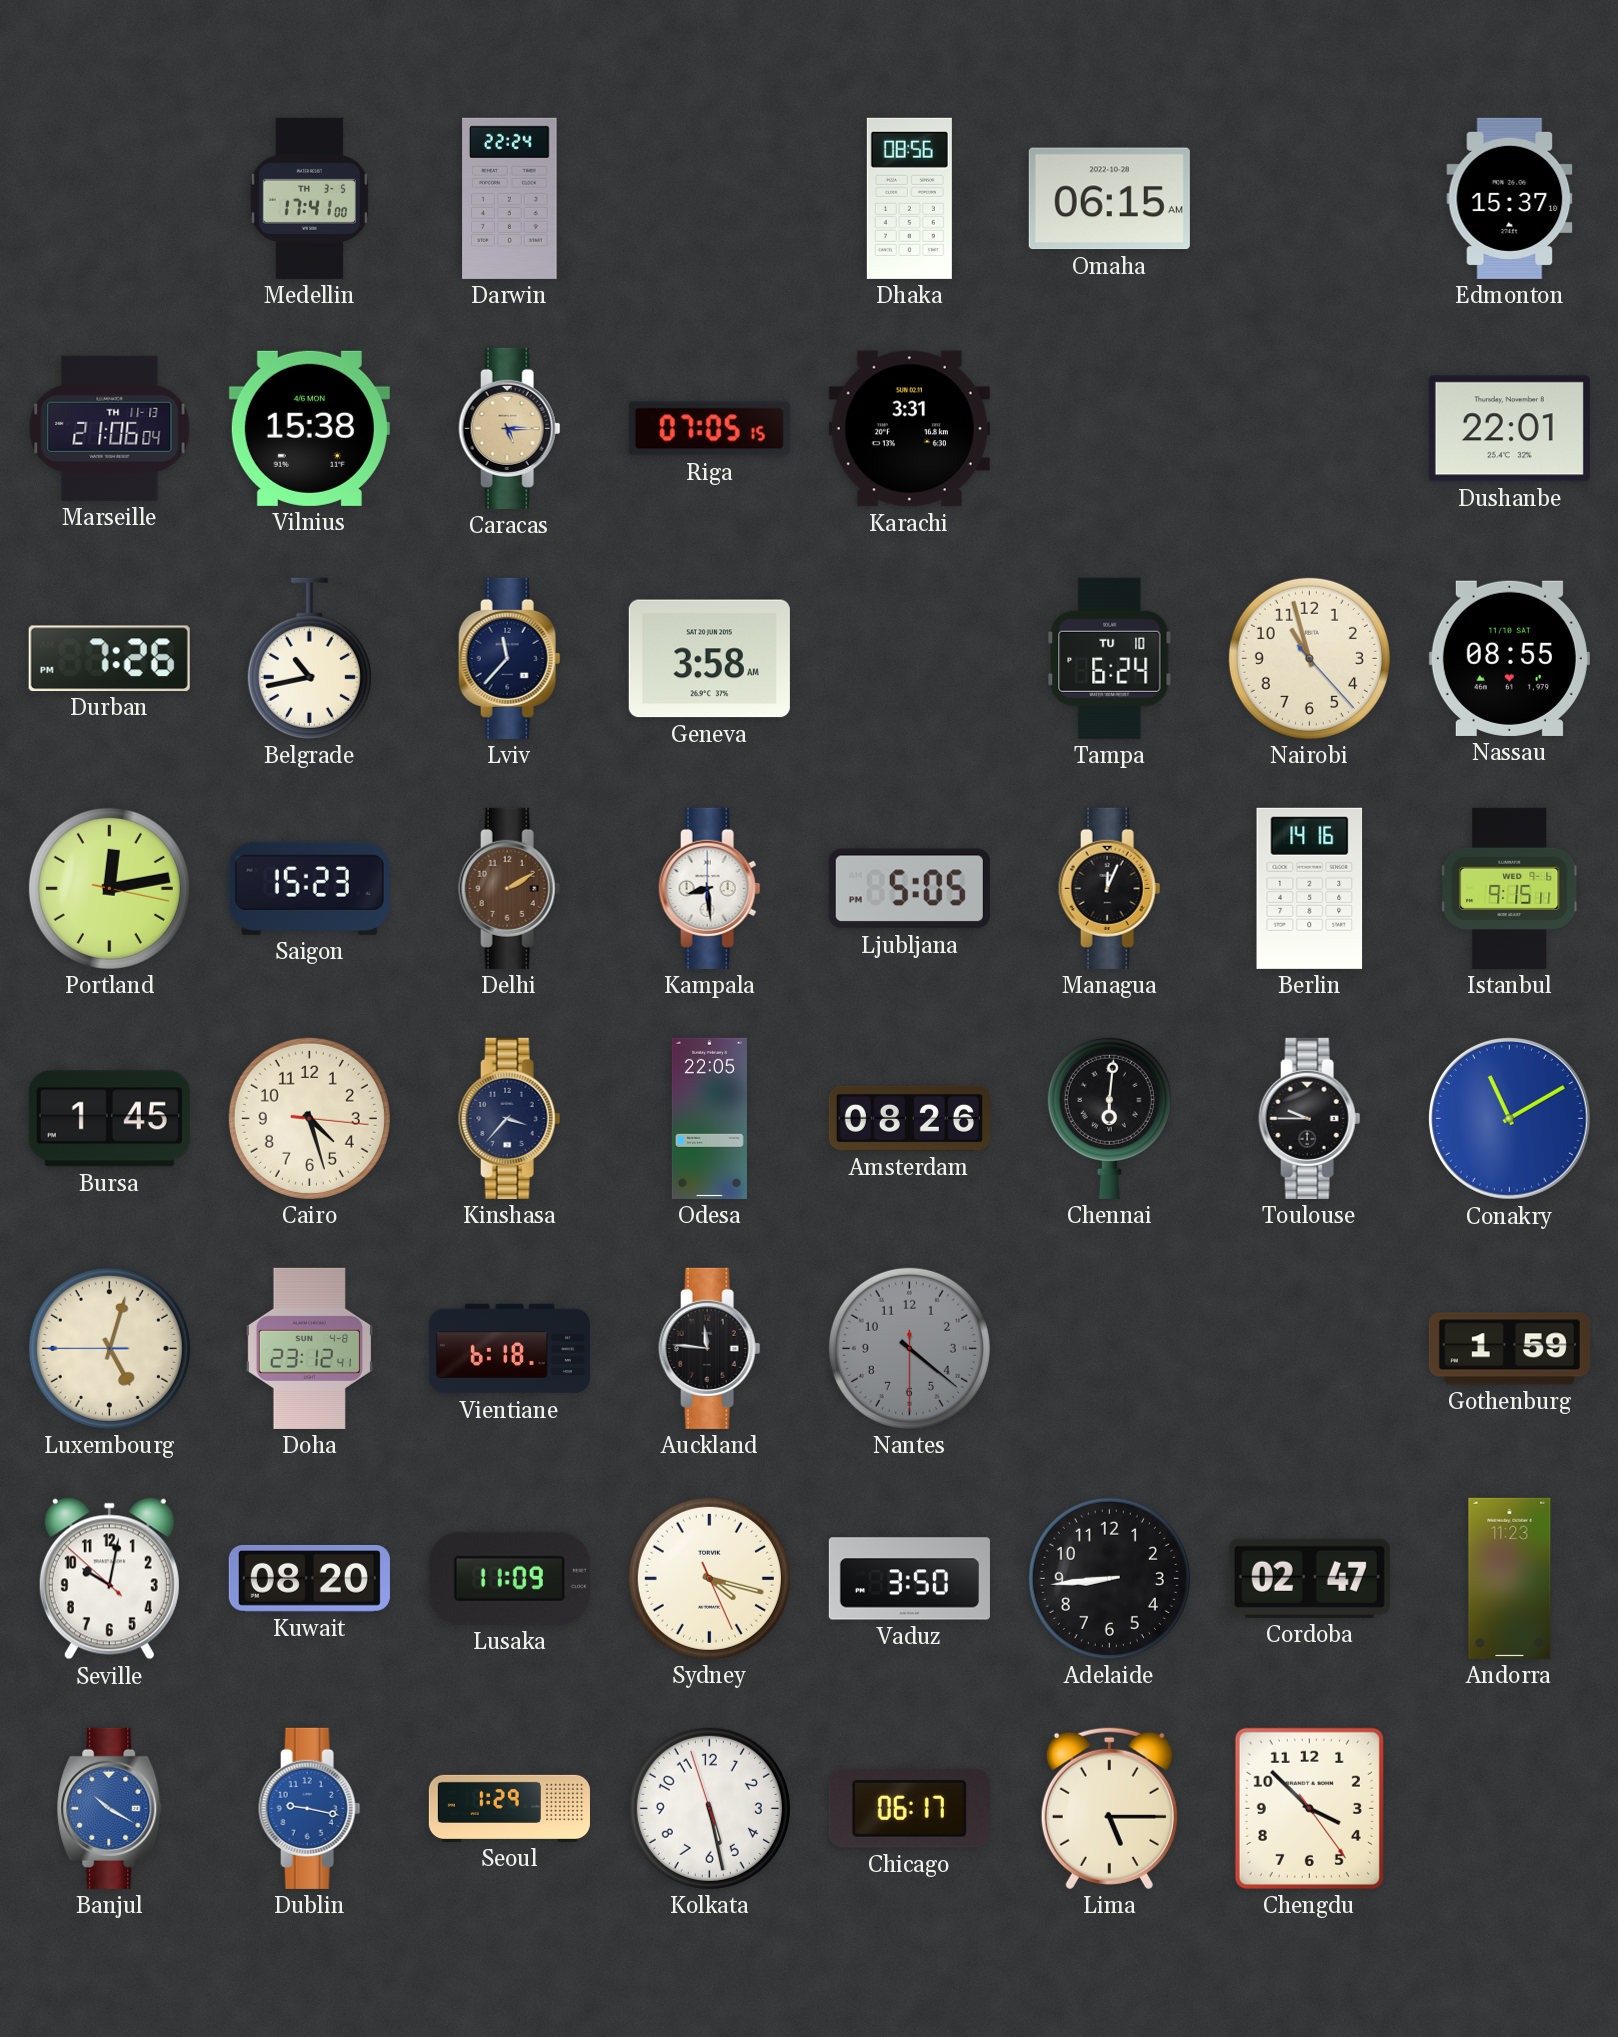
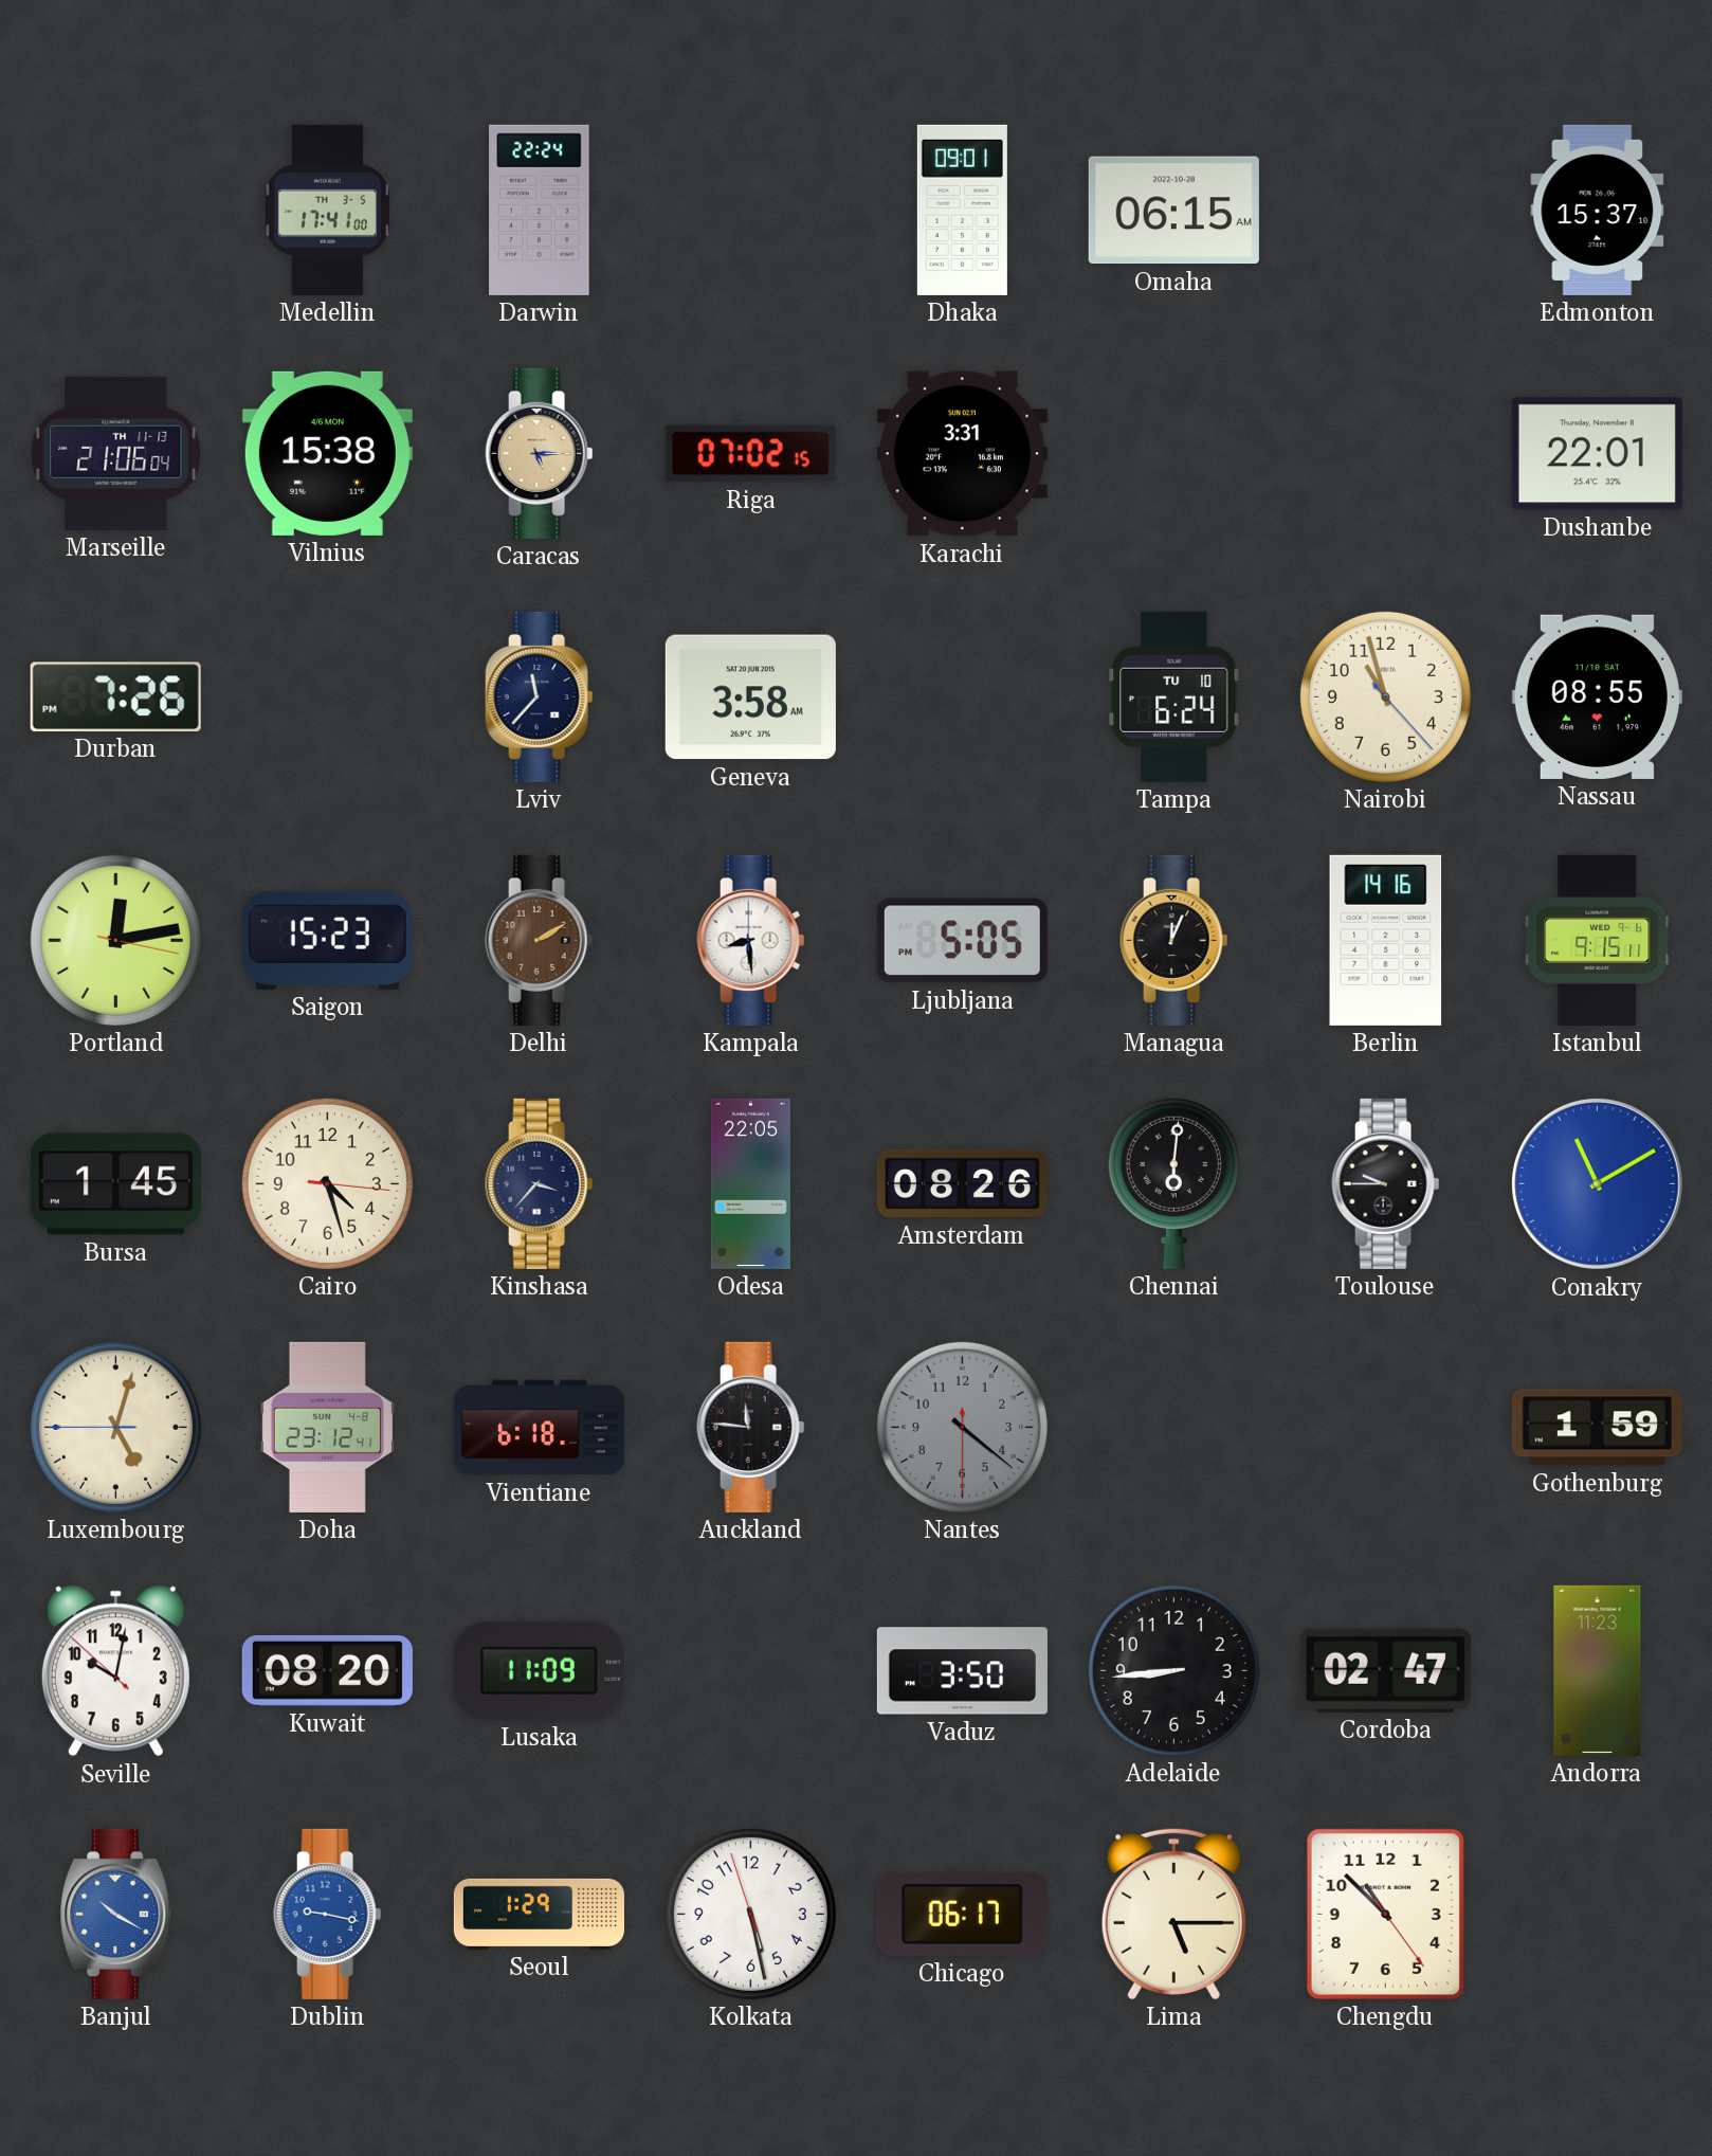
Dhaka: 08:56 -> 09:01
Riga: 07:05 -> 07:02
Belgrade: 10:43 -> none
Sydney: 4:17 -> none
Chengdu: 3:52 -> 10:52
